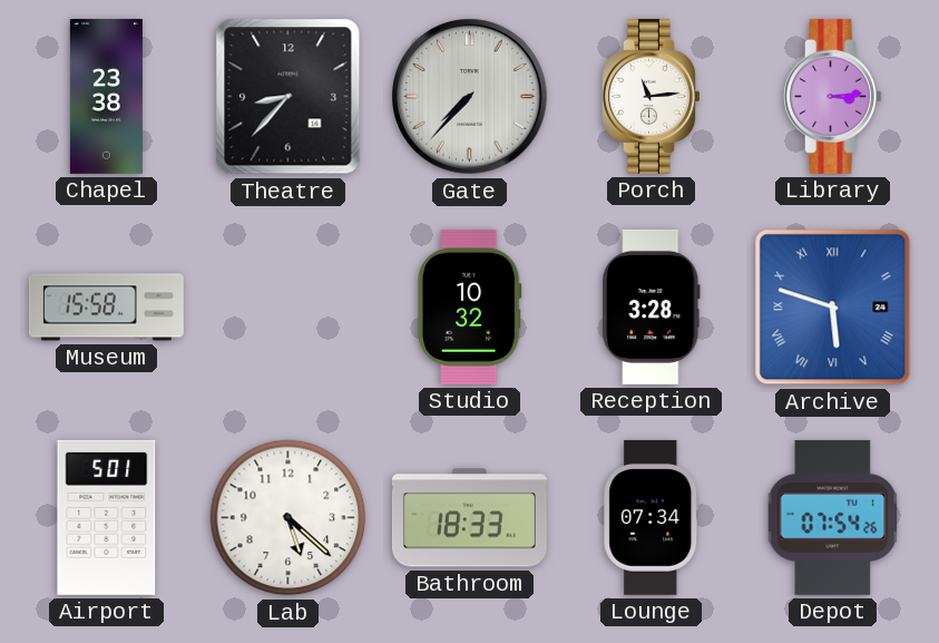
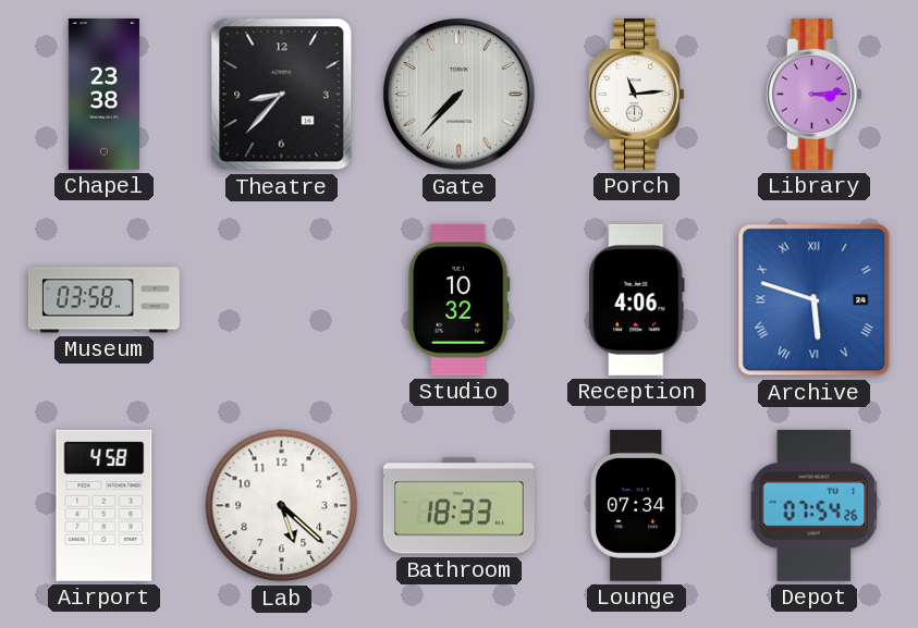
Museum: 15:58 -> 03:58
Reception: 3:28 -> 4:06
Airport: 5:01 -> 4:58
